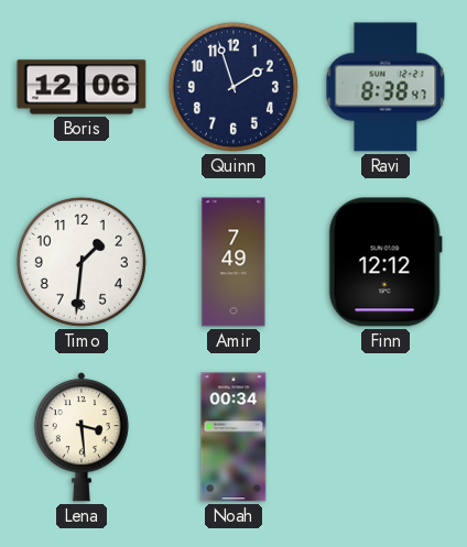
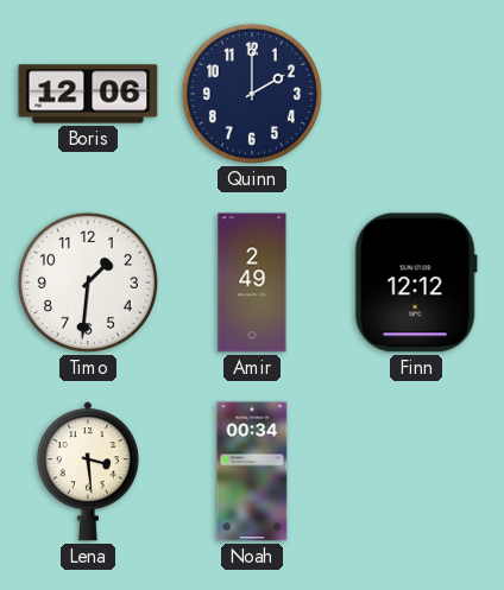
Quinn: 1:57 -> 2:00
Ravi: 8:38 -> none
Amir: 7:49 -> 2:49
